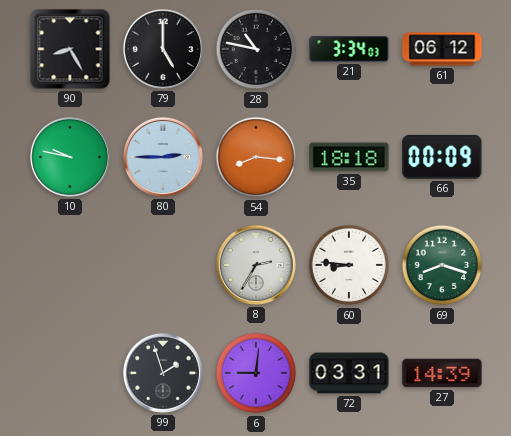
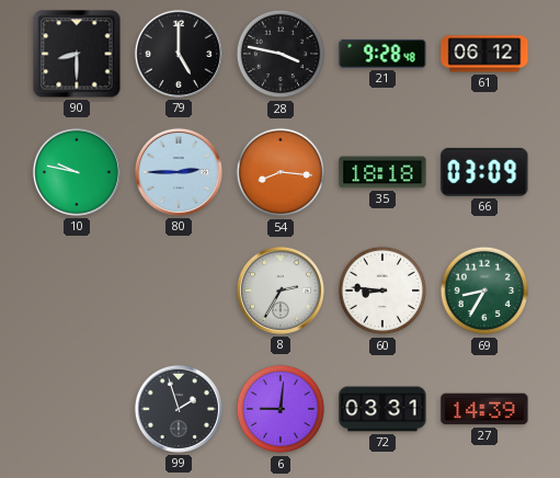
90: 8:25 -> 8:30
28: 10:47 -> 3:47
21: 3:34 -> 9:28
66: 00:09 -> 03:09
69: 8:18 -> 8:35
